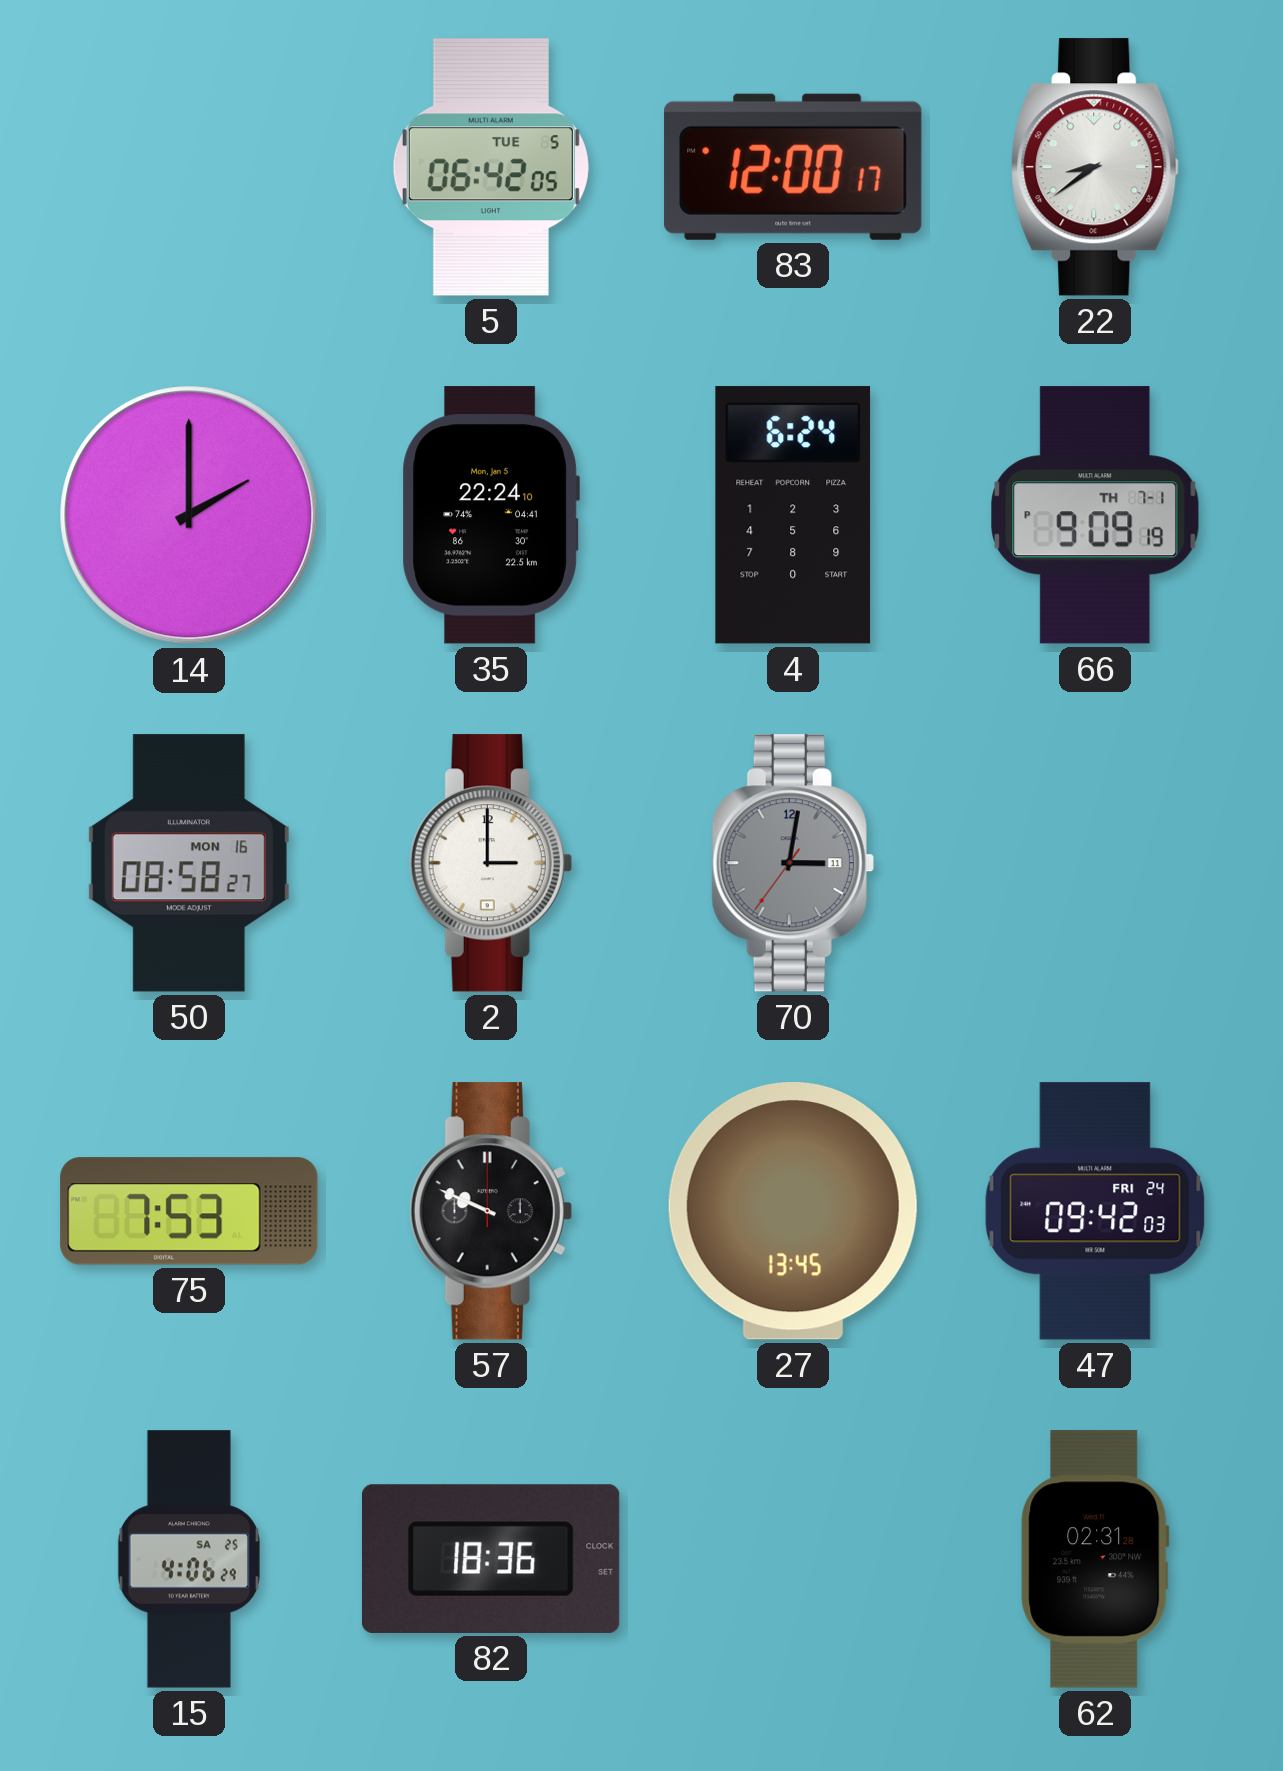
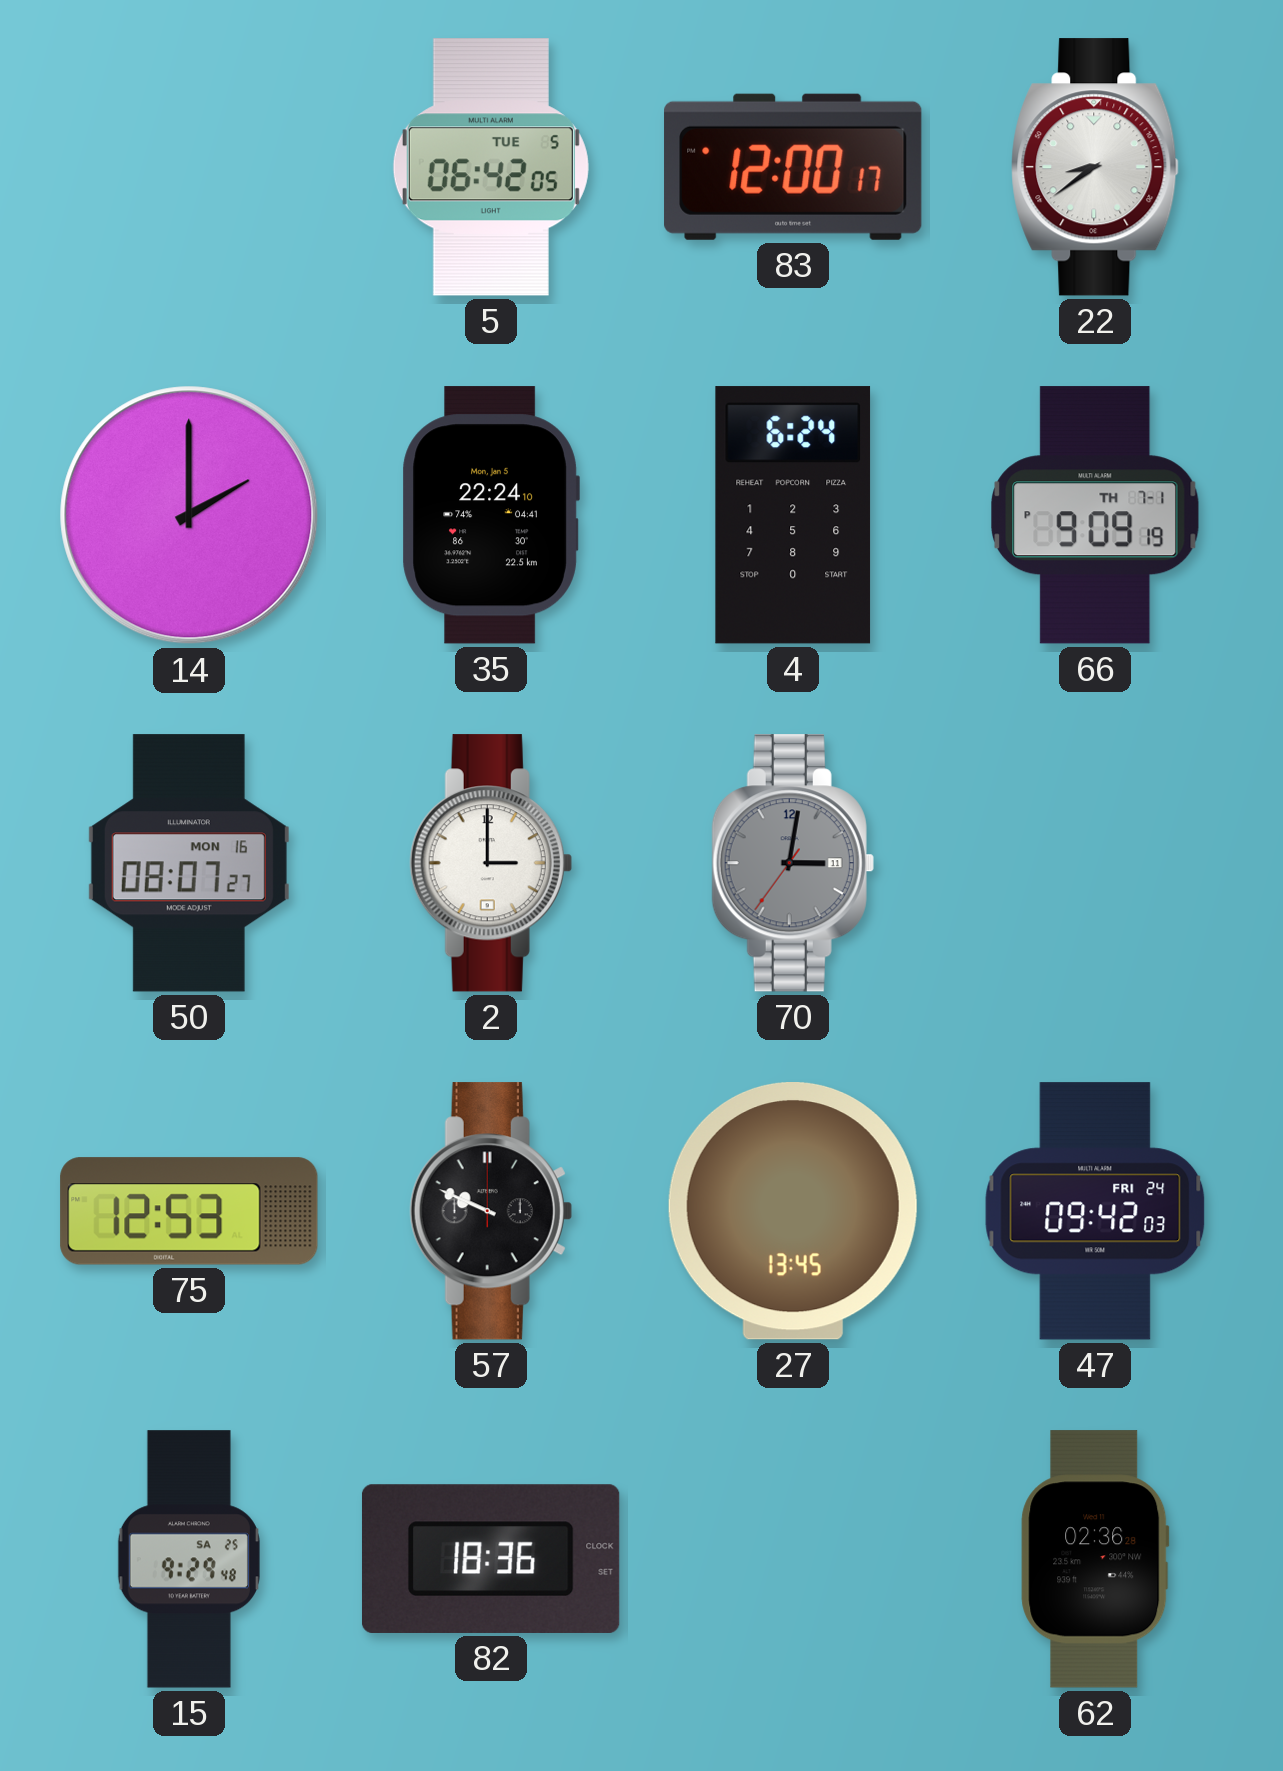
50: 08:58 -> 08:07
75: 7:53 -> 12:53
15: 4:06 -> 9:29
62: 02:31 -> 02:36
